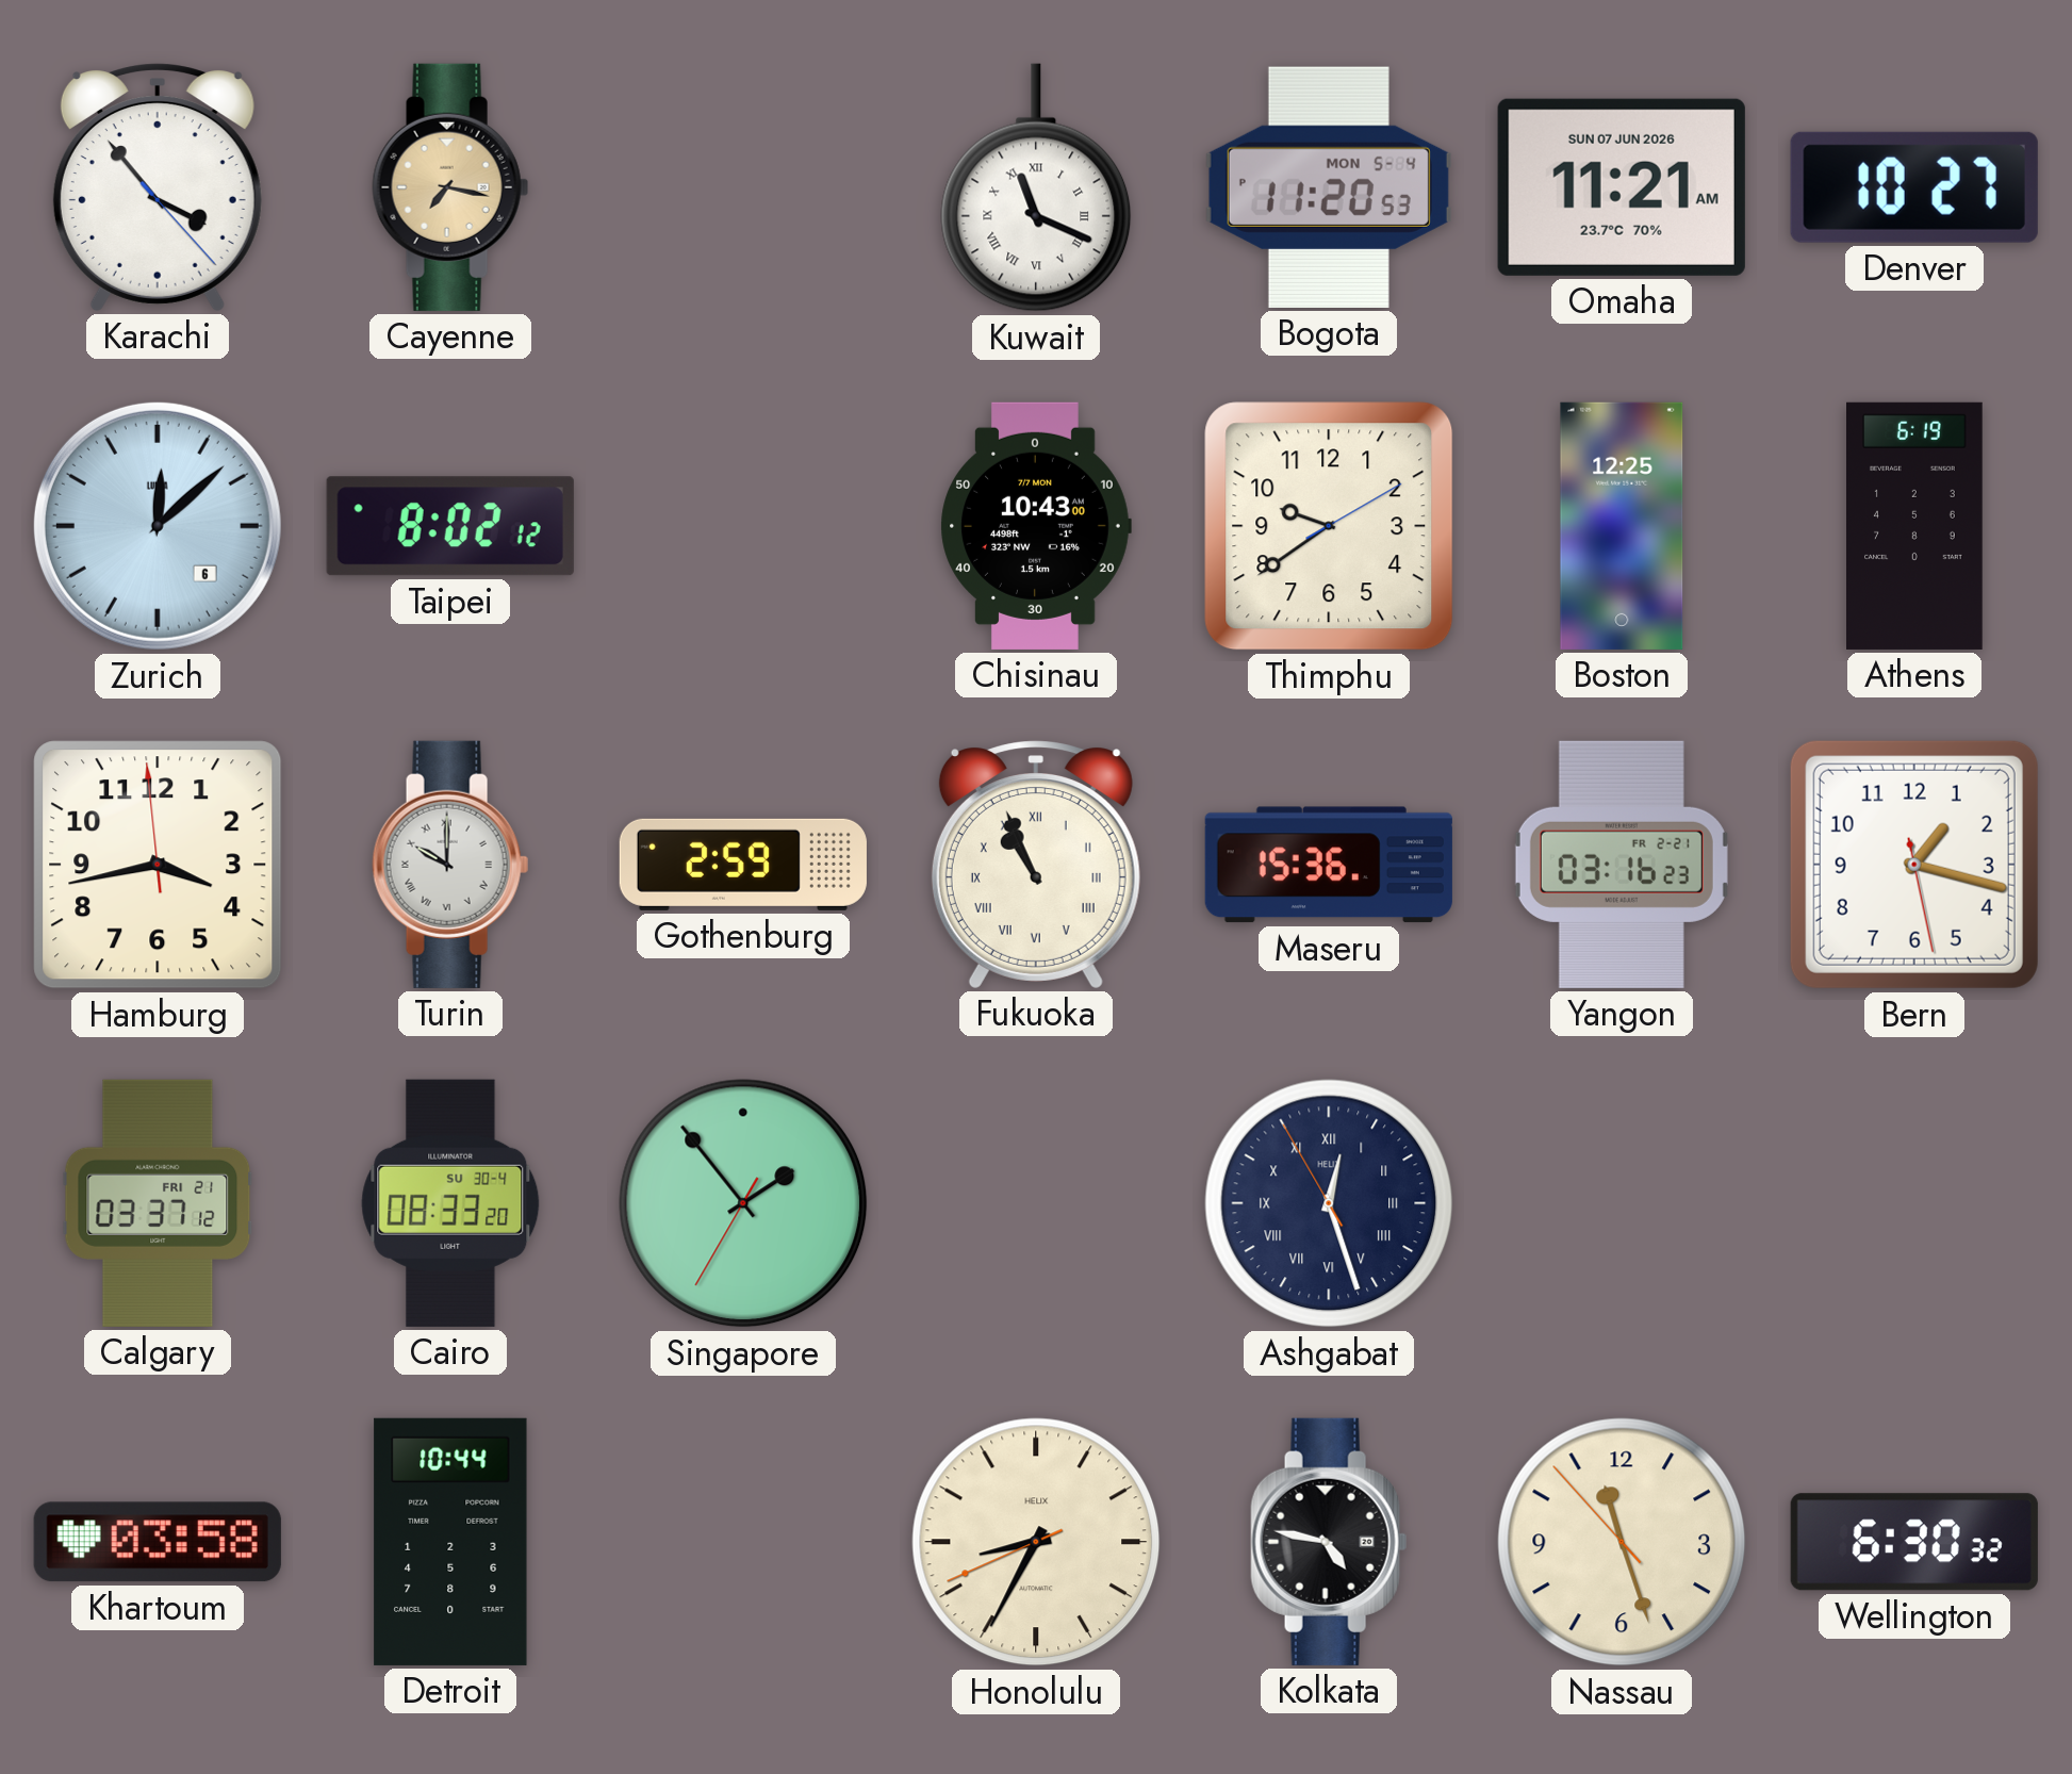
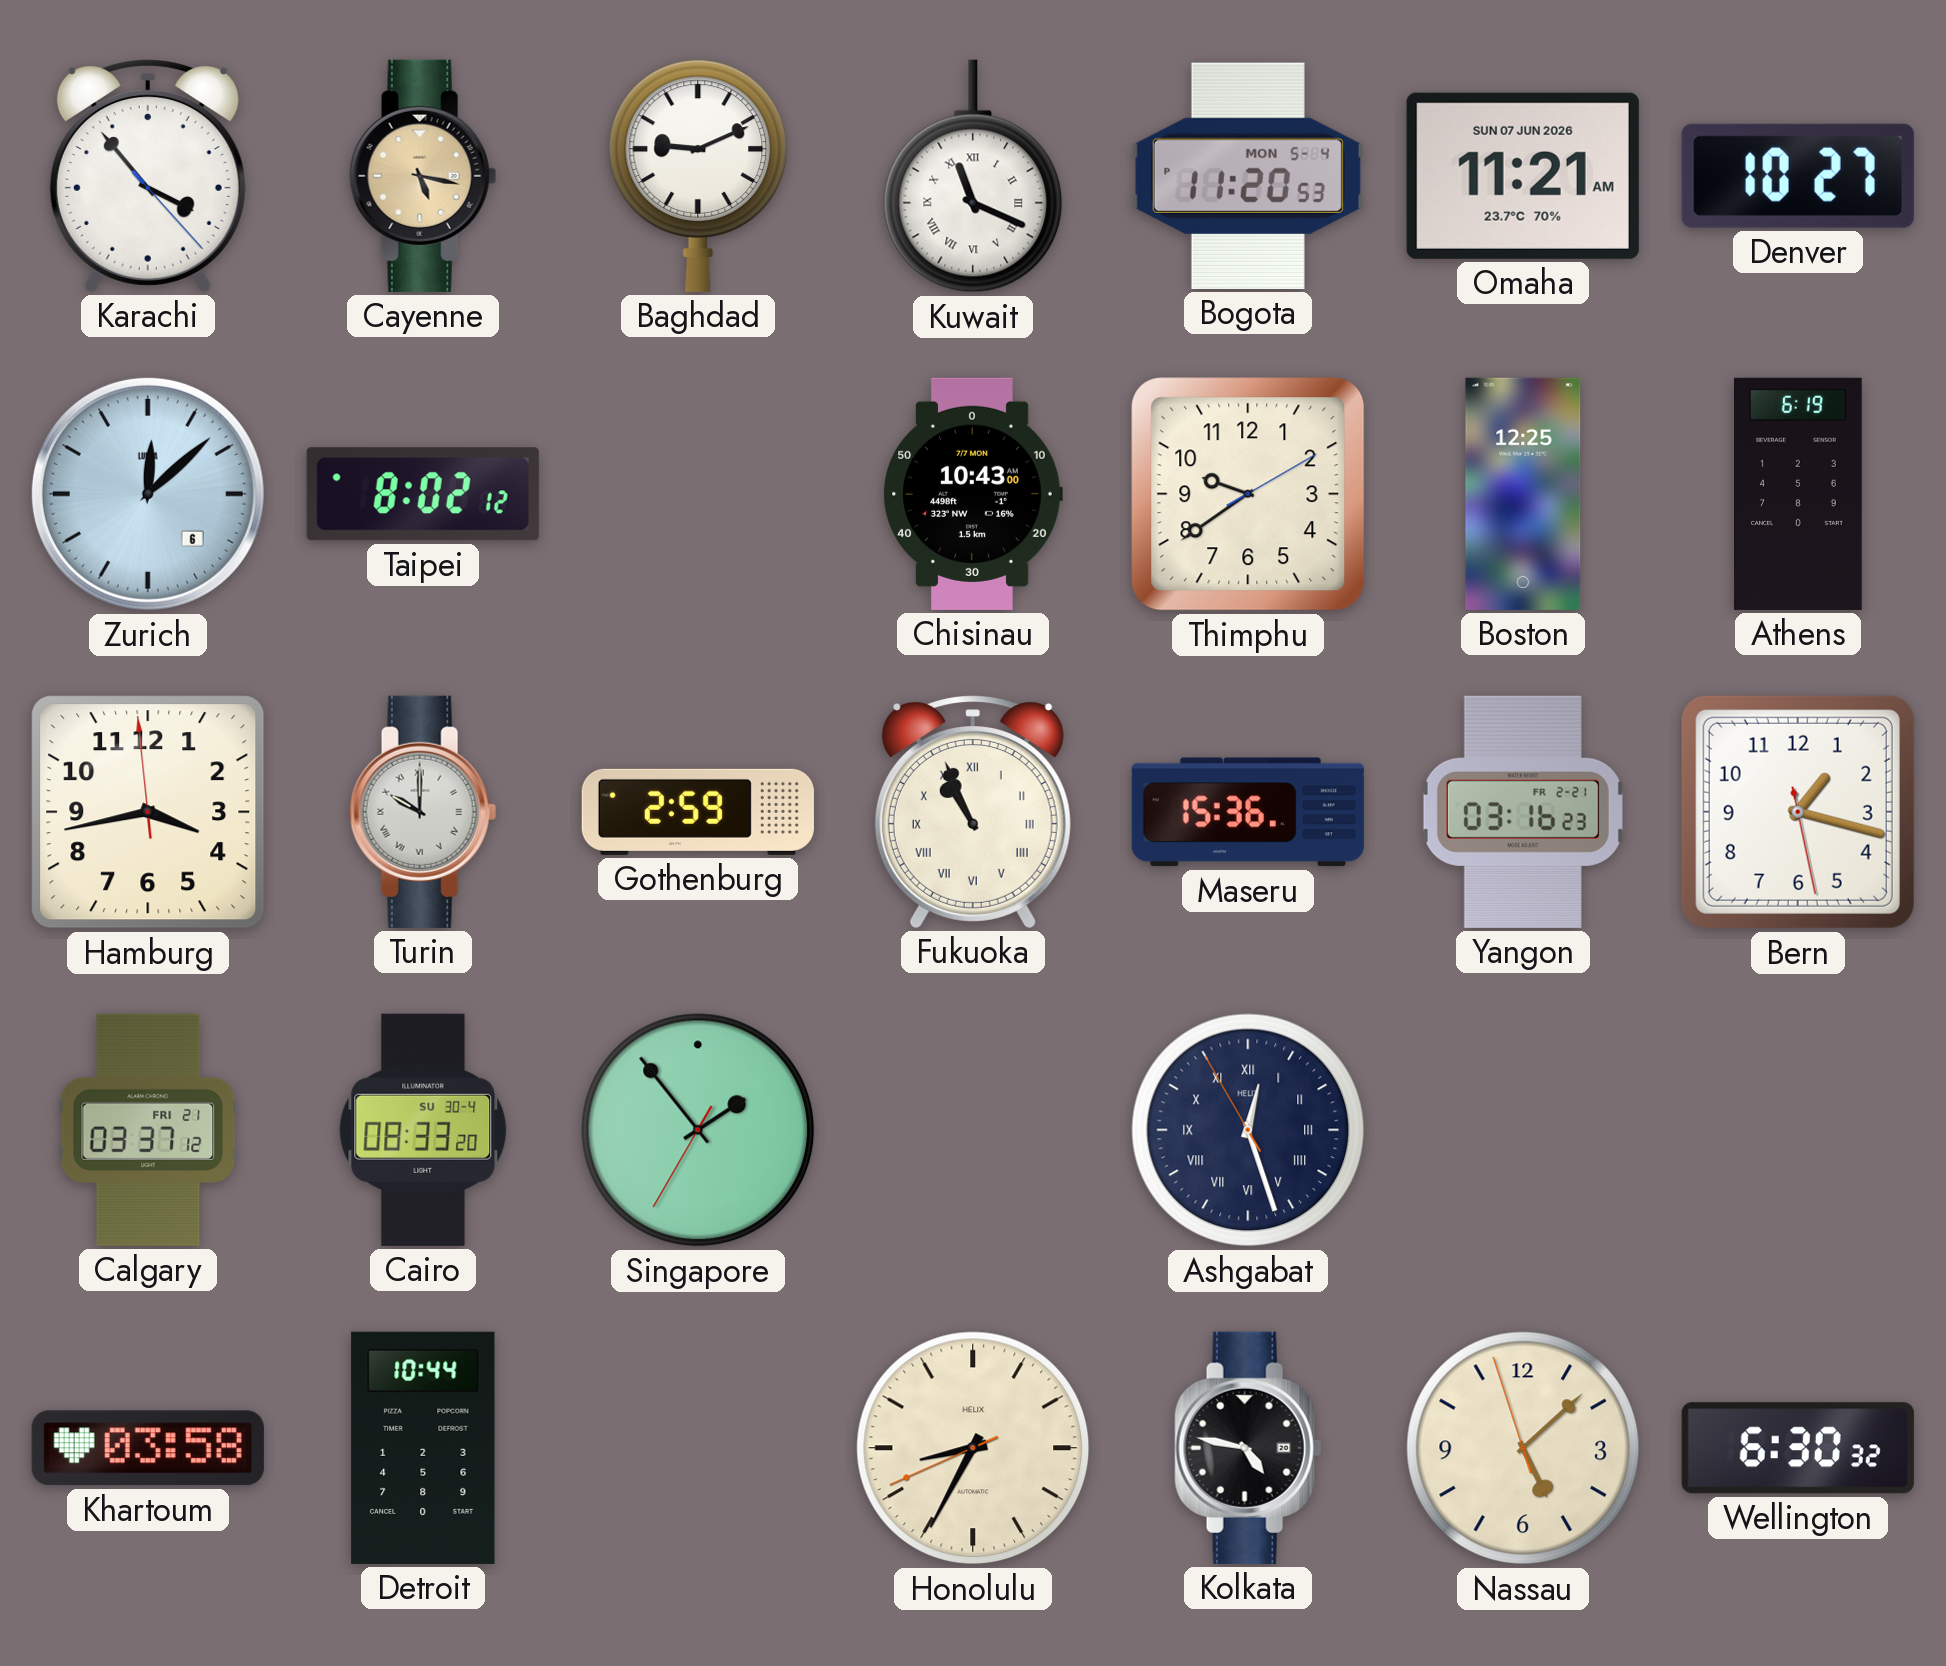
Cayenne: 7:17 -> 5:17
Baghdad: none -> 9:11
Nassau: 11:26 -> 5:07
